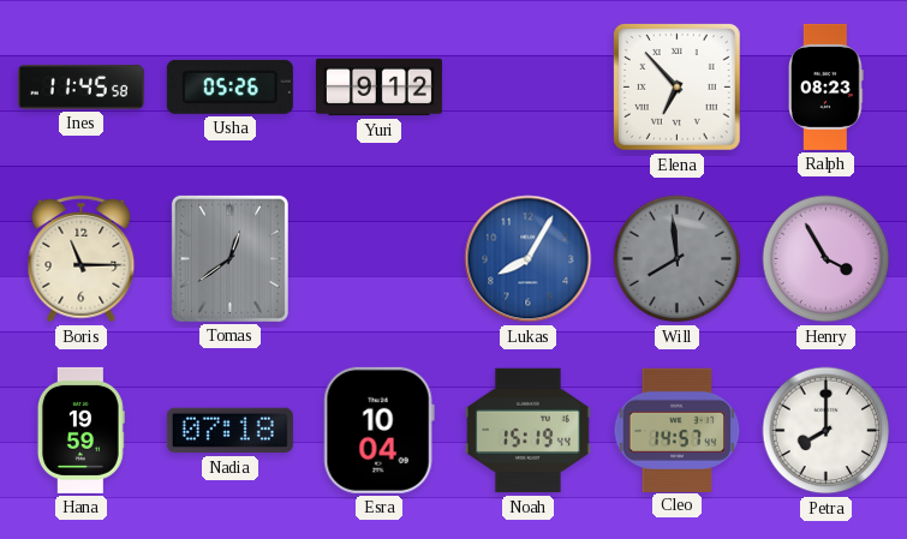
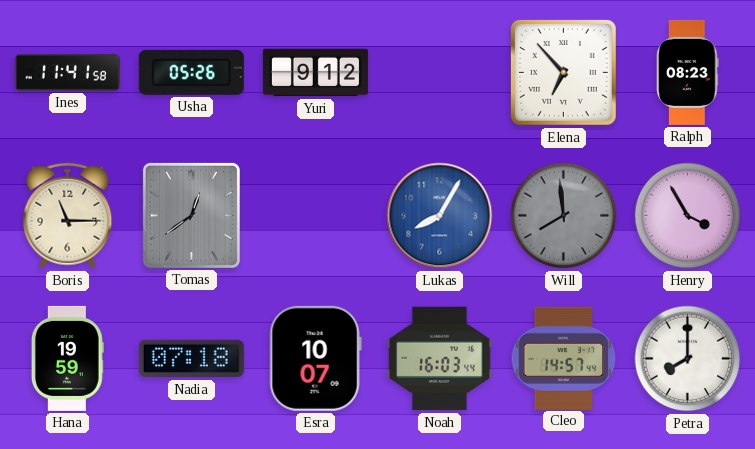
Ines: 11:45 -> 11:41
Esra: 10:04 -> 10:07
Noah: 15:19 -> 16:03
